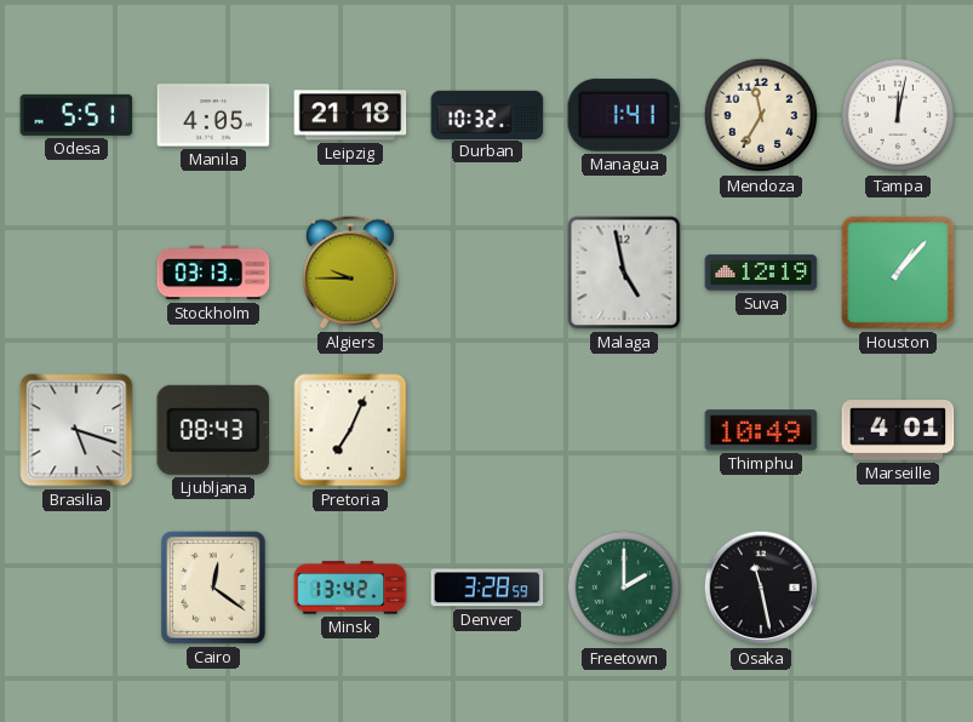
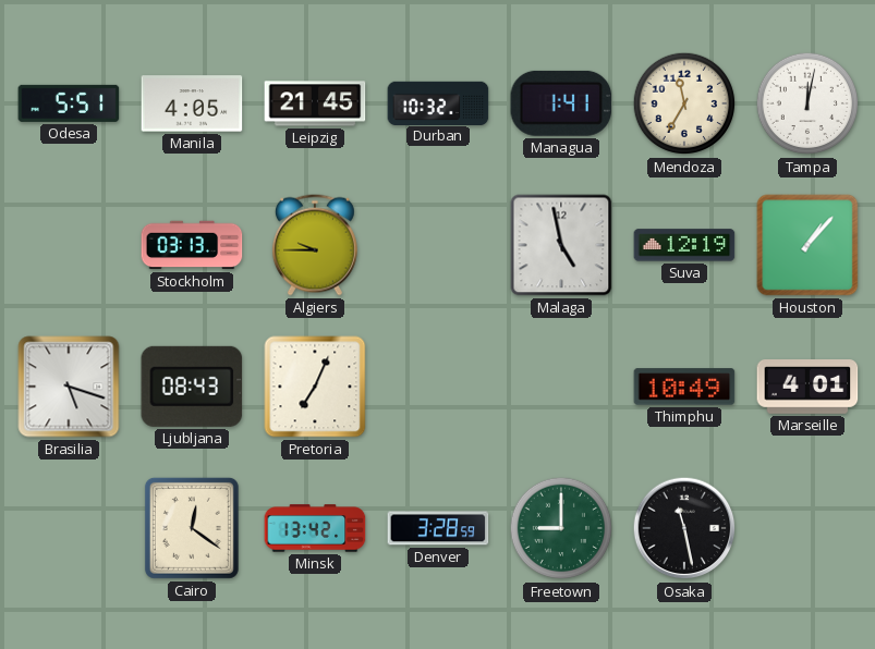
Leipzig: 21:18 -> 21:45
Freetown: 2:00 -> 9:00
